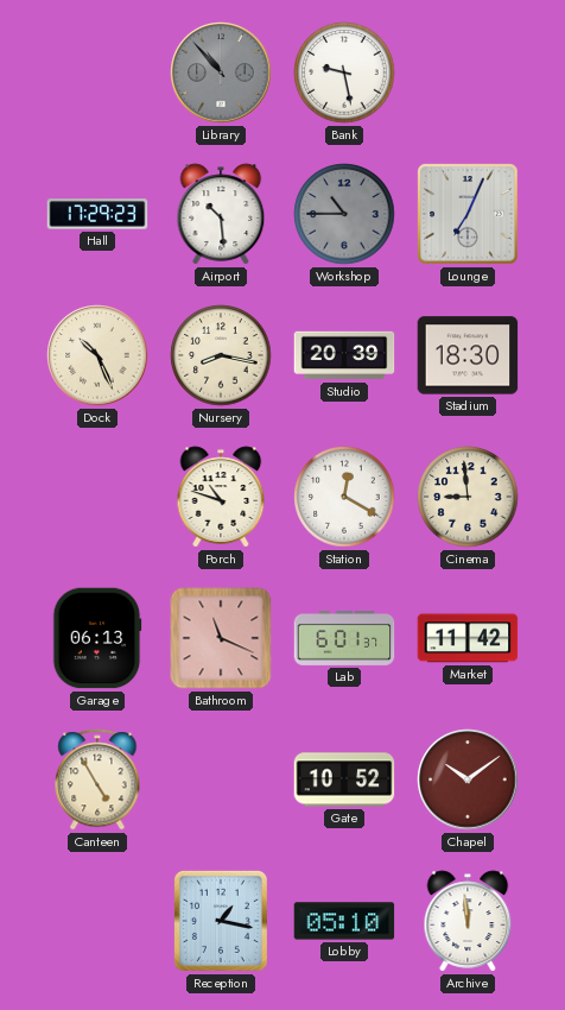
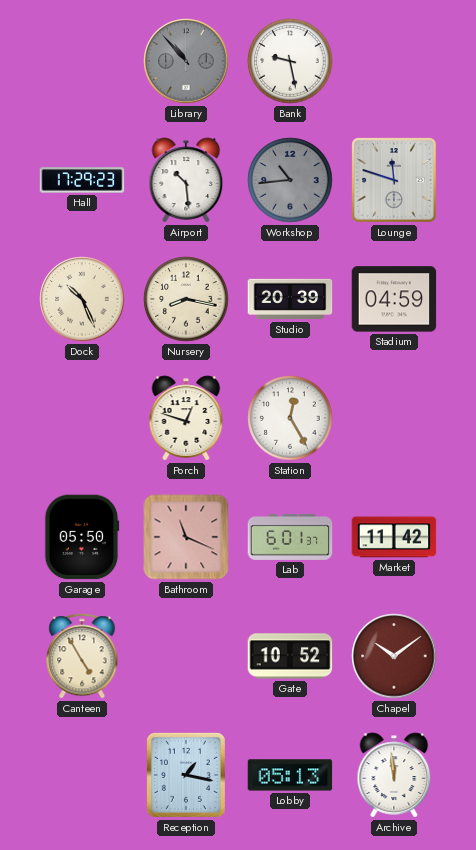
Workshop: 10:45 -> 10:44
Lounge: 7:04 -> 11:48
Stadium: 18:30 -> 04:59
Porch: 10:48 -> 12:48
Station: 12:20 -> 12:25
Cinema: 8:59 -> none
Garage: 06:13 -> 05:50
Lobby: 05:10 -> 05:13
